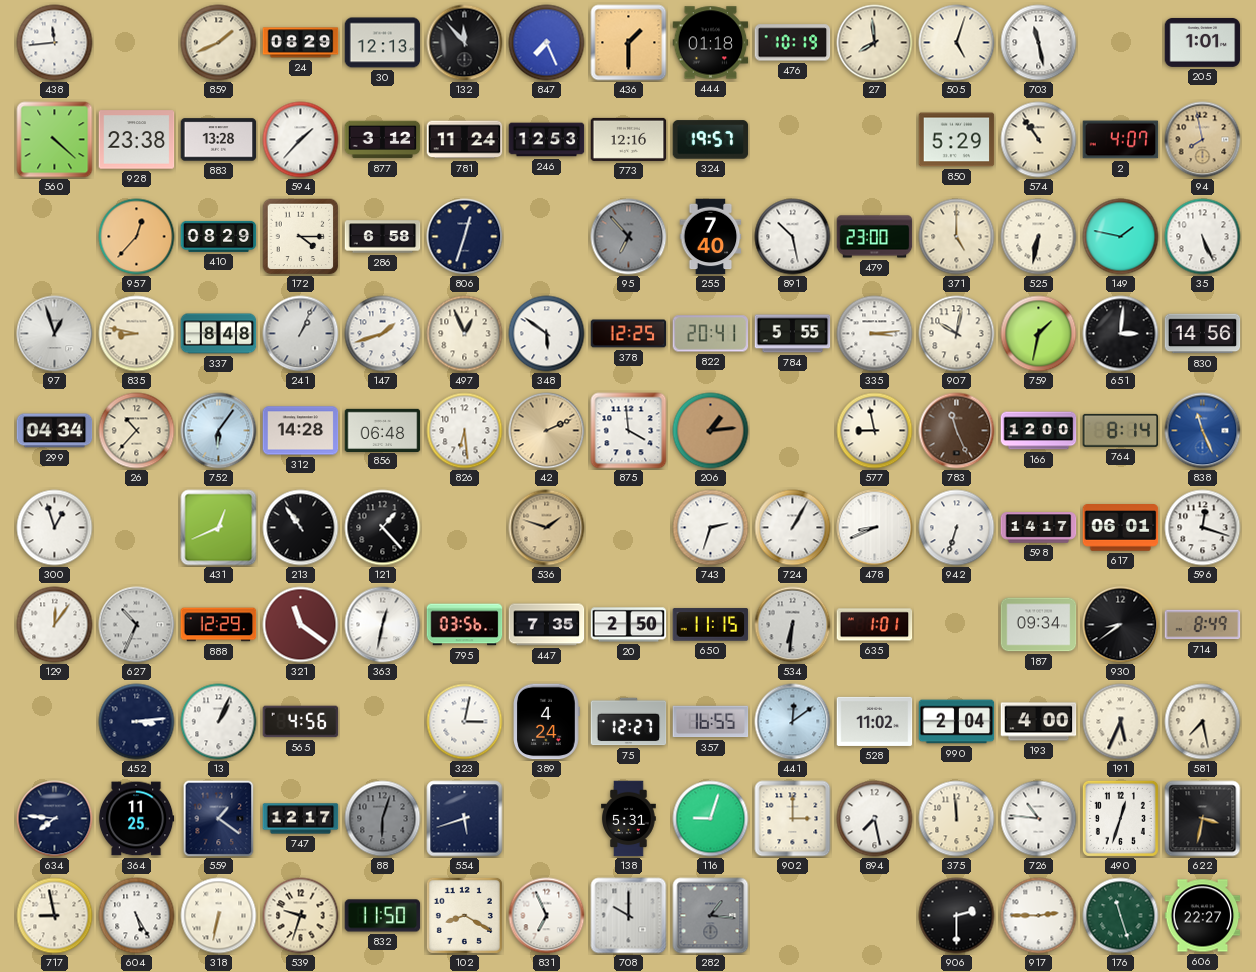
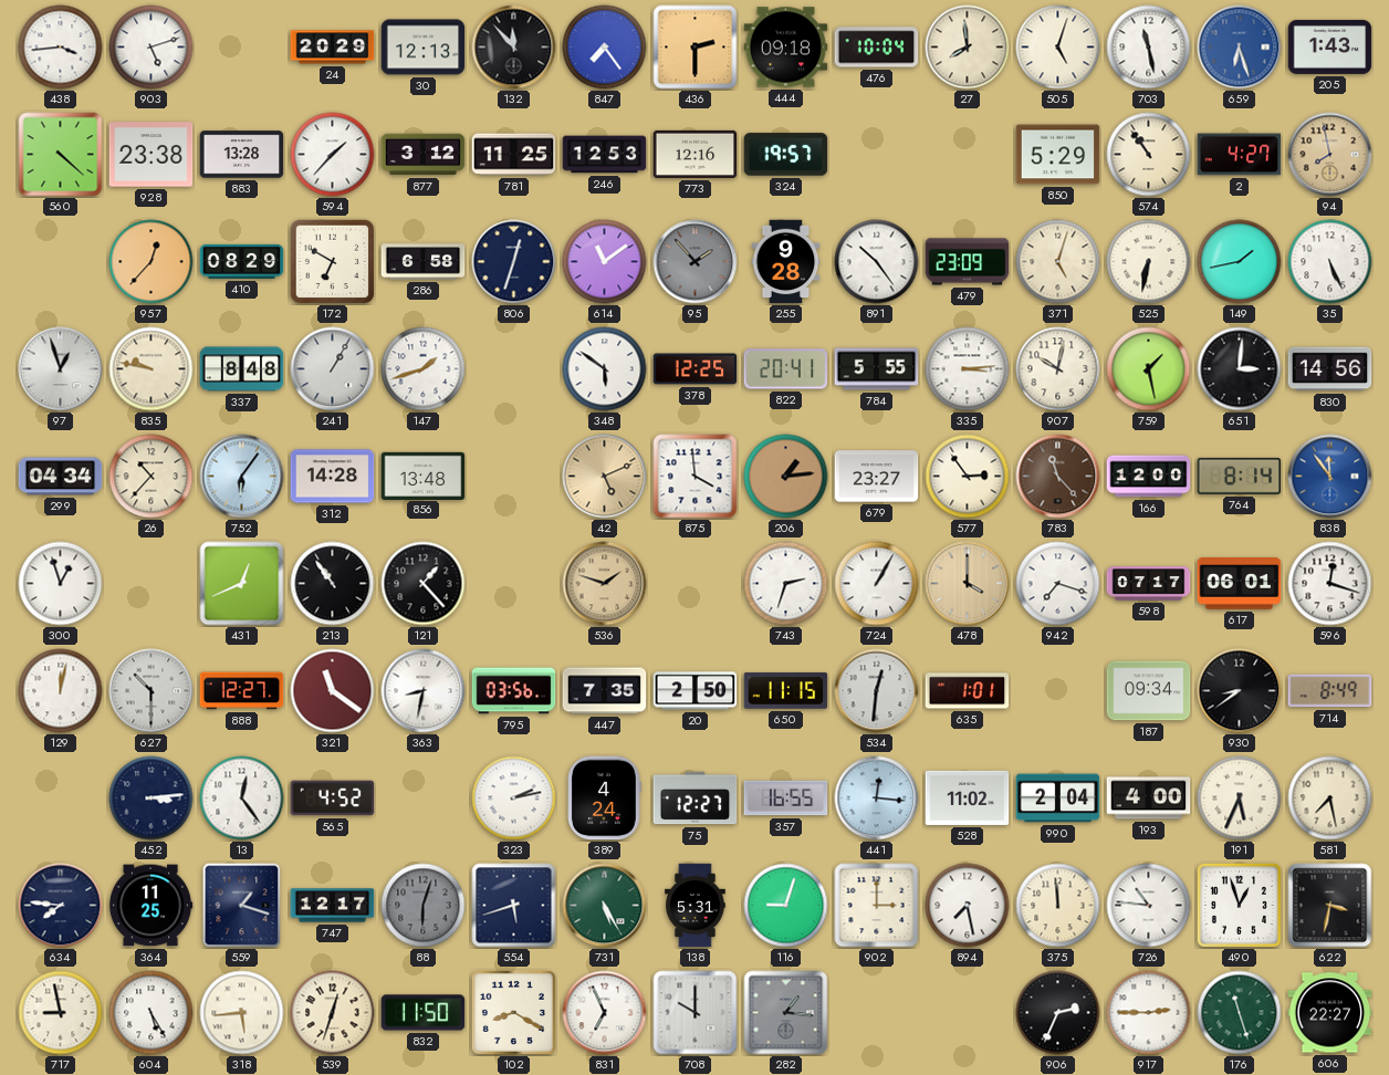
438: 11:44 -> 3:44
903: none -> 5:12
859: 1:41 -> none
24: 08:29 -> 20:29
847: 7:26 -> 7:24
436: 1:30 -> 2:30
444: 01:18 -> 09:18
476: 10:19 -> 10:04
659: none -> 6:27
205: 1:01 -> 1:43
781: 11:24 -> 11:25
2: 4:07 -> 4:27
172: 4:15 -> 6:50
614: none -> 11:09
95: 6:53 -> 1:53
255: 7:40 -> 9:28
891: 10:28 -> 10:24
479: 23:00 -> 23:09
371: 5:00 -> 5:03
149: 1:47 -> 1:43
835: 8:47 -> 9:47
241: 1:04 -> 1:05
497: 12:56 -> none
759: 1:32 -> 1:28
856: 06:48 -> 13:48
826: 6:29 -> none
42: 2:11 -> 5:11
679: none -> 23:27
577: 8:58 -> 2:54
783: 11:26 -> 11:23
838: 11:26 -> 11:54
478: 8:41 -> 4:00
478 dial: white -> champagne
942: 6:33 -> 7:18
598: 14:17 -> 07:17
129: 12:06 -> 12:02
627: 10:34 -> 10:30
888: 12:29 -> 12:27
363: 12:32 -> 8:32
534: 6:31 -> 12:31
13: 1:04 -> 12:24
565: 4:56 -> 4:52
323: 3:02 -> 2:13
441: 12:09 -> 12:16
559: 1:21 -> 1:18
731: none -> 5:25
490: 12:33 -> 12:57
318: 6:32 -> 5:44
539: 9:33 -> 12:33
906: 2:30 -> 2:34
